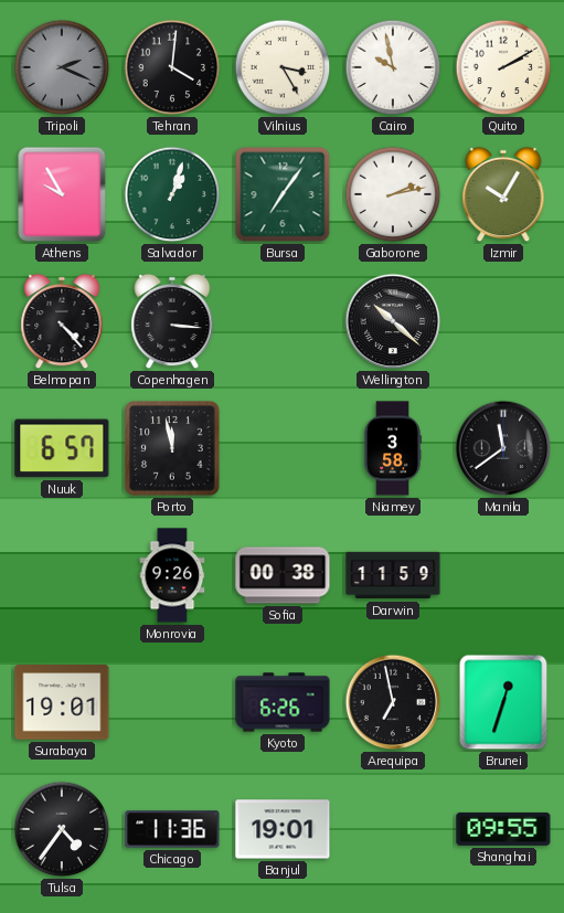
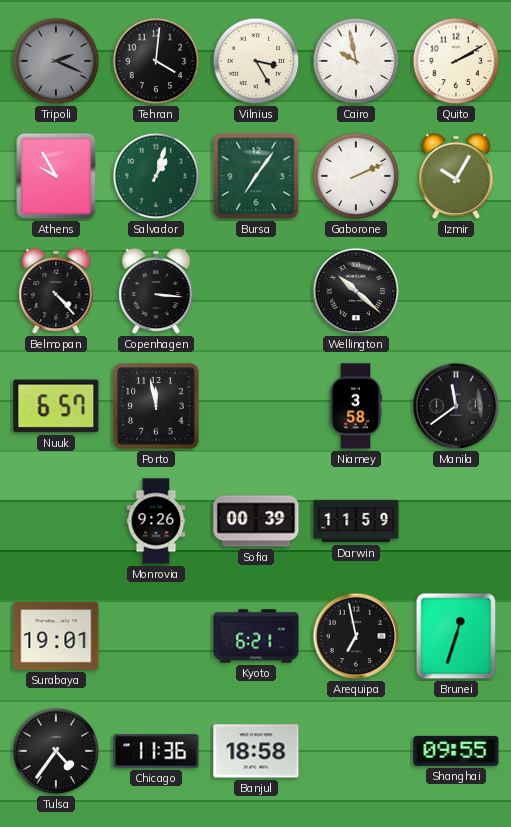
Gaborone: 2:13 -> 2:11
Sofia: 00:38 -> 00:39
Kyoto: 6:26 -> 6:21
Banjul: 19:01 -> 18:58
